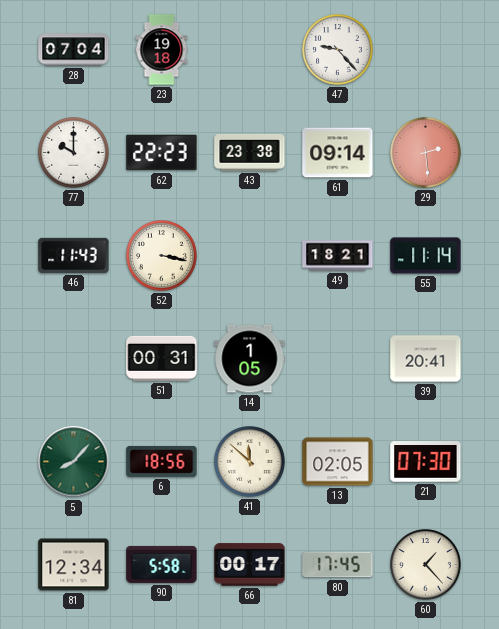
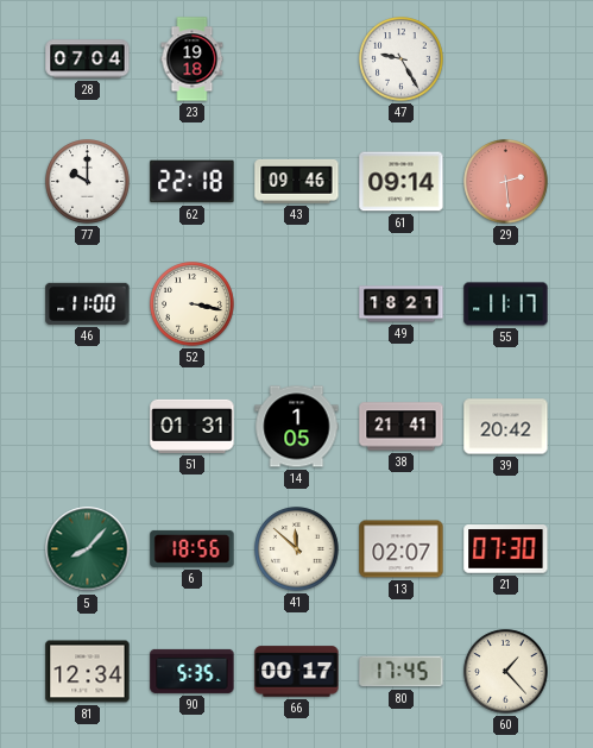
47: 9:23 -> 9:25
62: 22:23 -> 22:18
43: 23:38 -> 09:46
46: 11:43 -> 11:00
55: 11:14 -> 11:17
51: 00:31 -> 01:31
38: none -> 21:41
39: 20:41 -> 20:42
13: 02:05 -> 02:07
90: 5:58 -> 5:35
